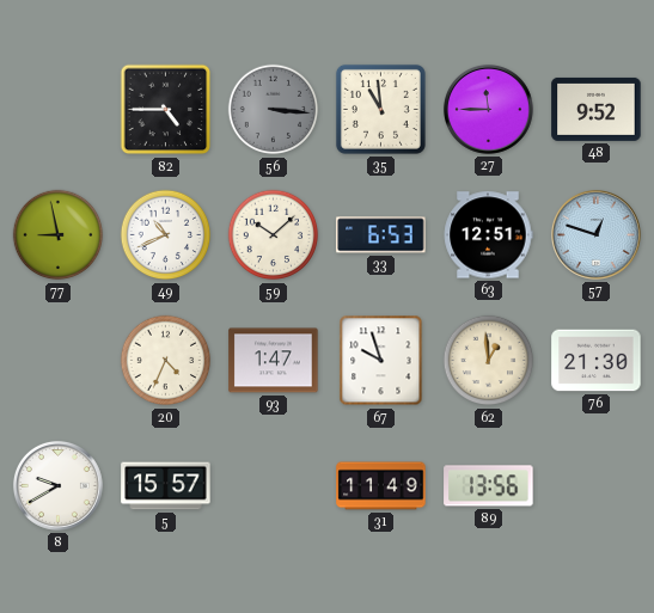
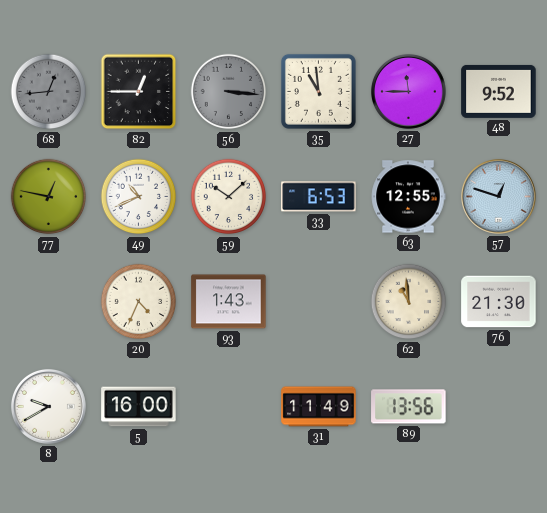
68: none -> 12:44
82: 4:45 -> 12:45
77: 8:58 -> 12:47
63: 12:51 -> 12:55
93: 1:47 -> 1:43
67: 9:57 -> none
62: 12:59 -> 10:59
5: 15:57 -> 16:00
